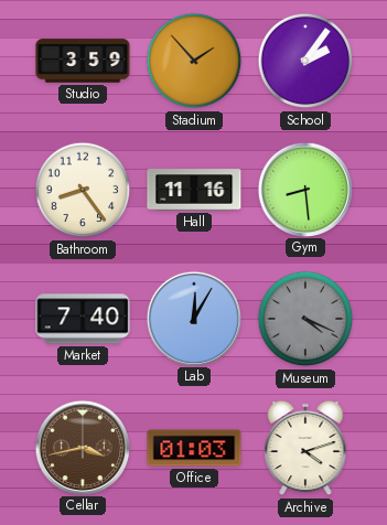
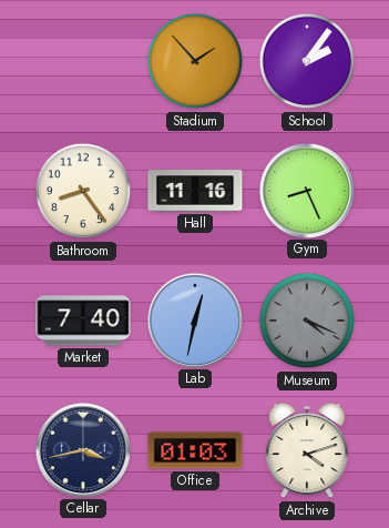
Studio: 3:59 -> none
Gym: 8:29 -> 8:26
Lab: 12:05 -> 12:32
Cellar dial: brown -> navy
